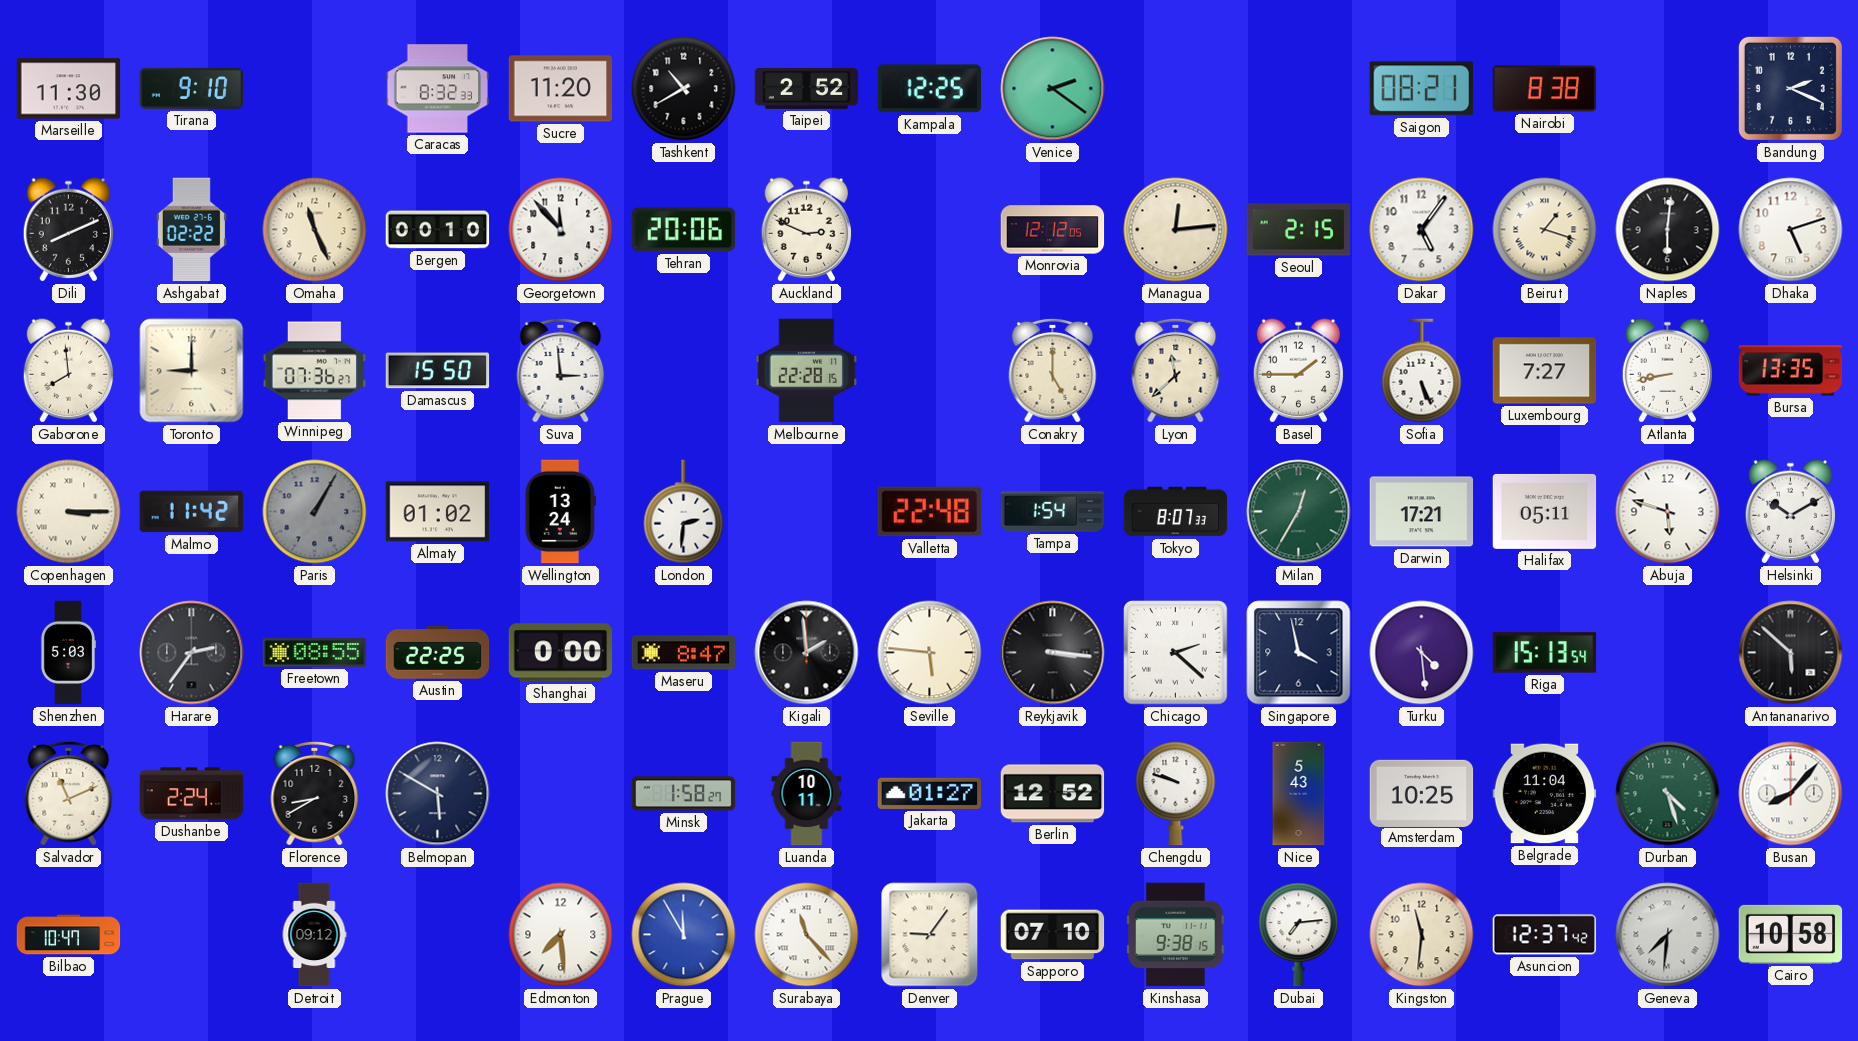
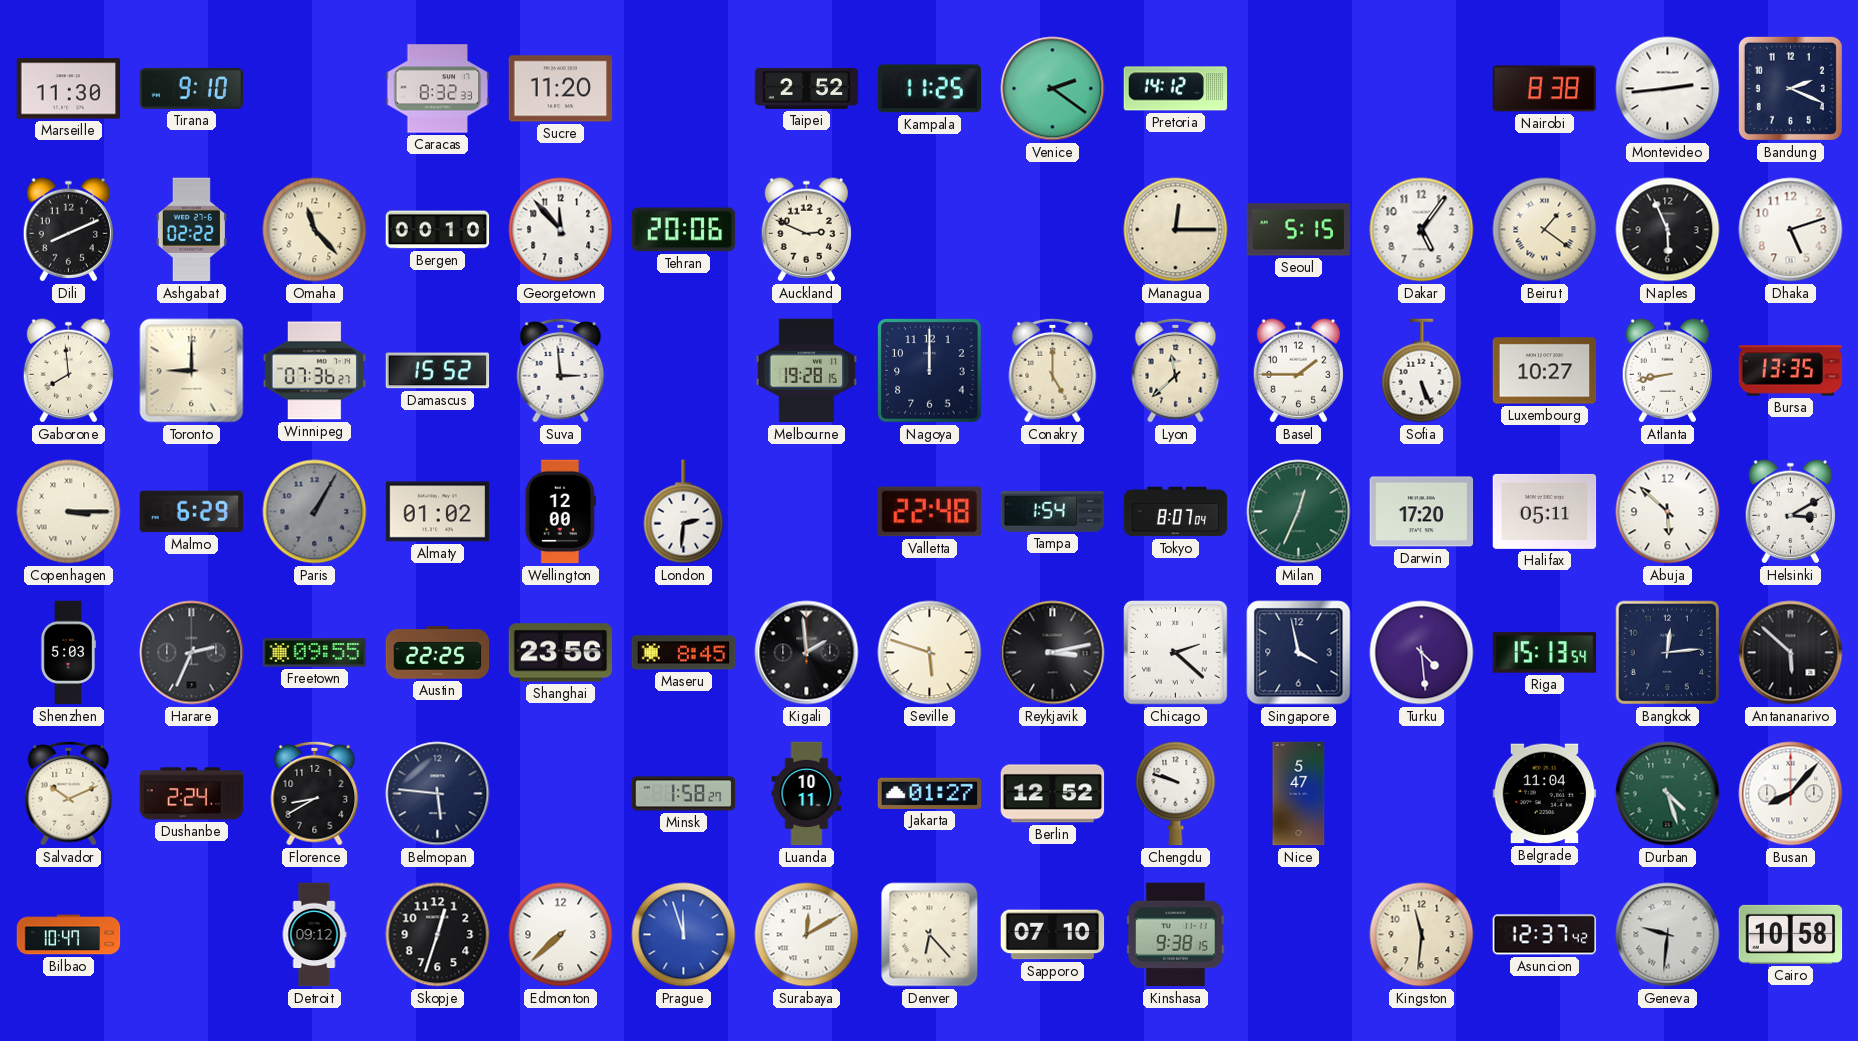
Tashkent: 10:40 -> none
Kampala: 12:25 -> 11:25
Pretoria: none -> 14:12
Saigon: 08:21 -> none
Montevideo: none -> 2:44
Omaha: 11:26 -> 11:23
Monrovia: 12:12 -> none
Managua: 12:14 -> 12:15
Seoul: 2:15 -> 5:15
Beirut: 1:18 -> 1:21
Naples: 6:01 -> 5:56
Damascus: 15:50 -> 15:52
Melbourne: 22:28 -> 19:28
Nagoya: none -> 12:00
Luxembourg: 7:27 -> 10:27
Malmo: 11:42 -> 6:29
Wellington: 13:24 -> 12:00
Tokyo: 8:07:33 -> 8:07:04
Milan: 12:35 -> 12:34
Darwin: 17:21 -> 17:20
Abuja: 5:48 -> 5:52
Helsinki: 10:10 -> 3:10
Harare: 2:36 -> 2:34
Freetown: 08:55 -> 09:55
Shanghai: 0:00 -> 23:56
Maseru: 8:47 -> 8:45
Seville: 5:46 -> 5:48
Reykjavik: 3:16 -> 3:13
Bangkok: none -> 12:14
Salvador: 11:11 -> 10:11
Belmopan: 5:50 -> 5:46
Nice: 5:43 -> 5:47
Amsterdam: 10:25 -> none
Skopje: none -> 12:33
Edmonton: 7:29 -> 7:38
Prague: 11:55 -> 11:57
Surabaya: 11:23 -> 12:10
Denver: 9:06 -> 6:23
Dubai: 7:14 -> none
Geneva: 7:31 -> 9:31
